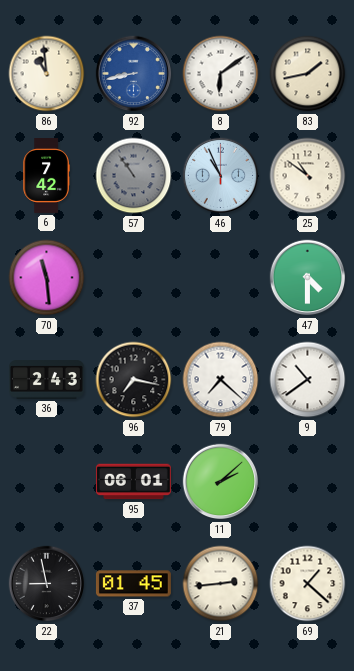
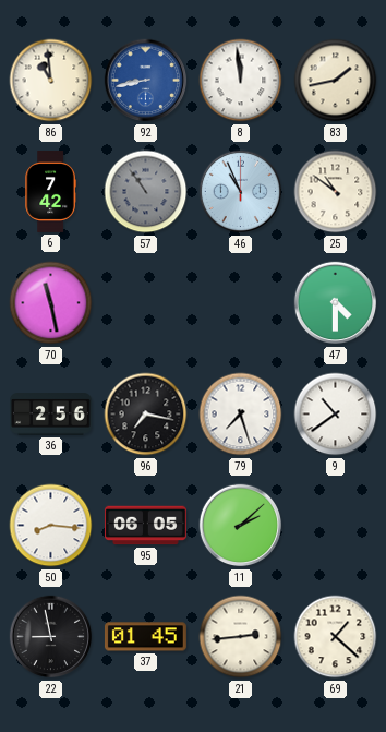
8: 6:09 -> 11:59
70: 11:29 -> 11:28
36: 2:43 -> 2:56
79: 7:22 -> 7:27
50: none -> 8:16
95: 06:01 -> 06:05
